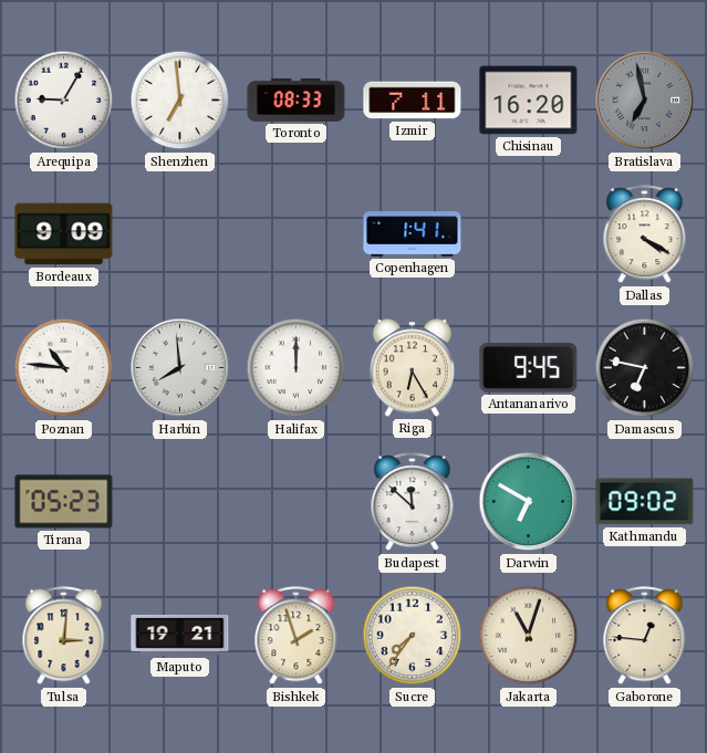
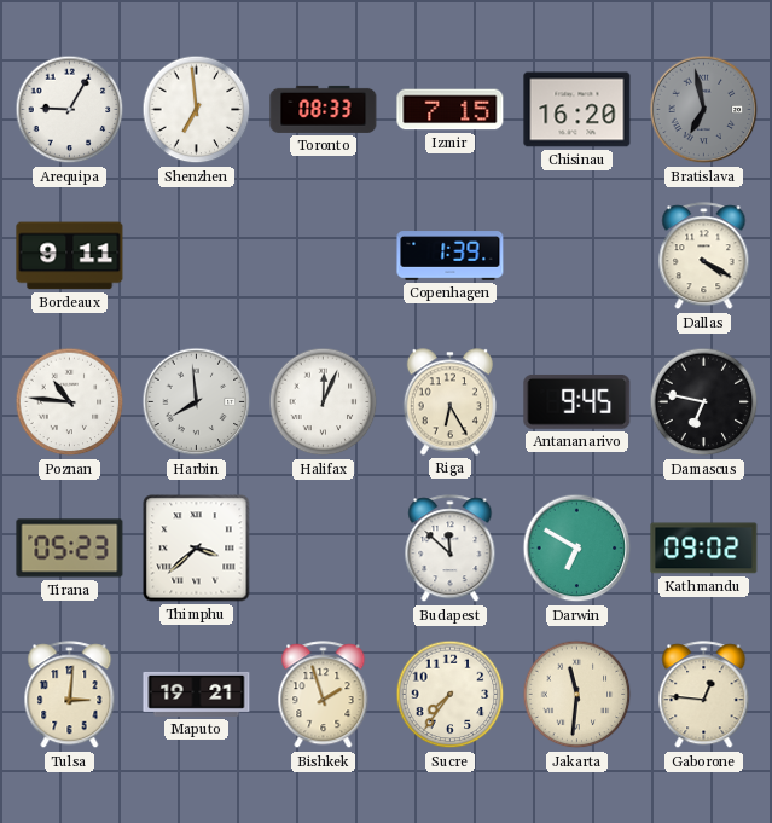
Izmir: 7:11 -> 7:15
Bordeaux: 9:09 -> 9:11
Copenhagen: 1:41 -> 1:39
Halifax: 12:00 -> 12:04
Thimphu: none -> 3:38
Jakarta: 11:03 -> 11:31
